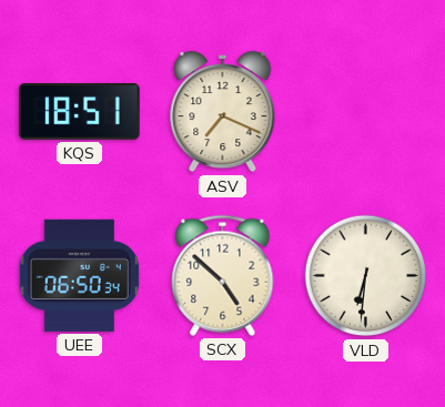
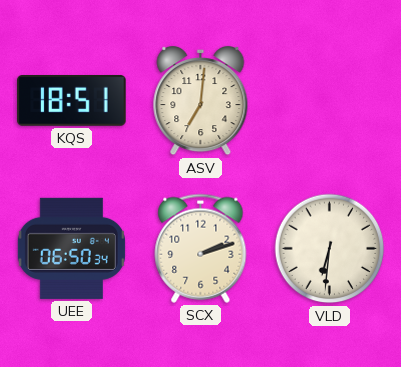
ASV: 7:19 -> 7:01
SCX: 4:52 -> 2:12
